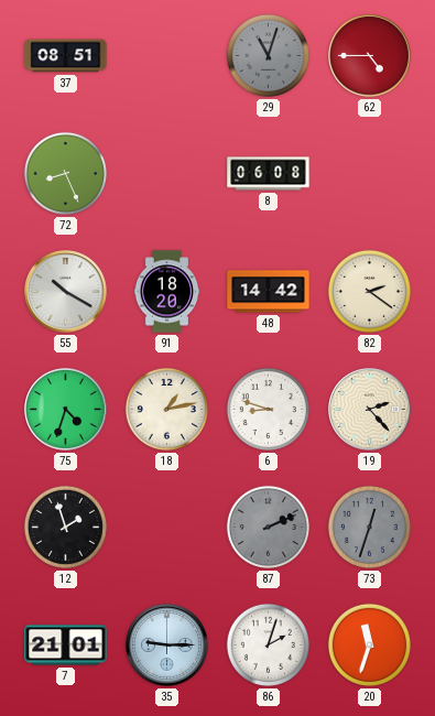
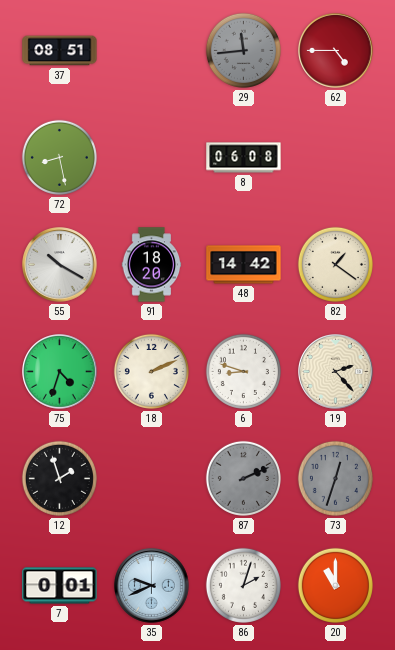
29: 11:03 -> 11:44
72: 8:26 -> 8:28
82: 2:21 -> 1:21
18: 1:13 -> 2:11
7: 21:01 -> 0:01
35: 9:15 -> 9:41
20: 11:33 -> 11:00
